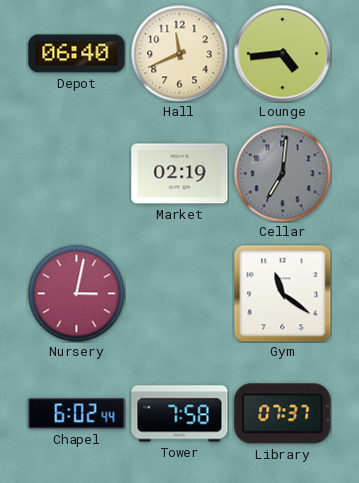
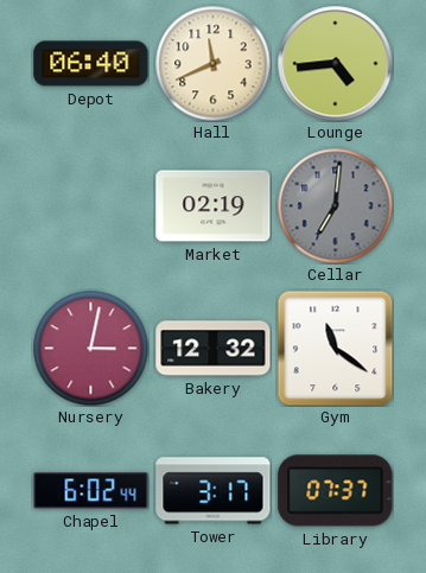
Bakery: none -> 12:32
Tower: 7:58 -> 3:17
